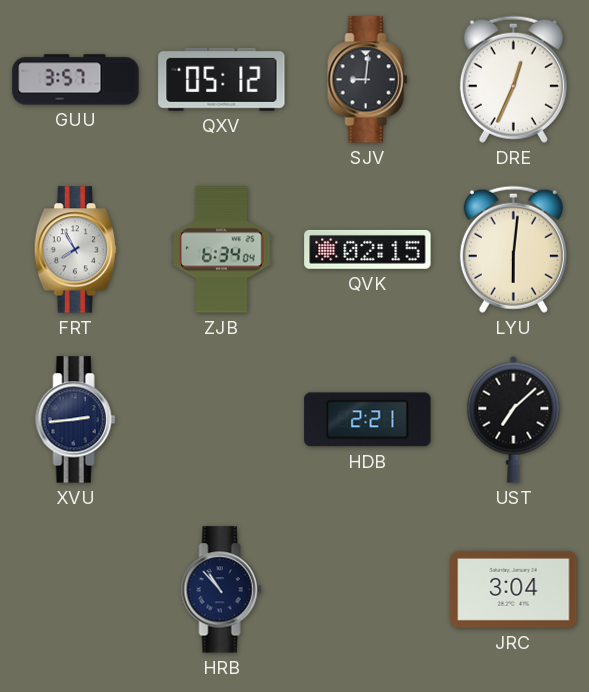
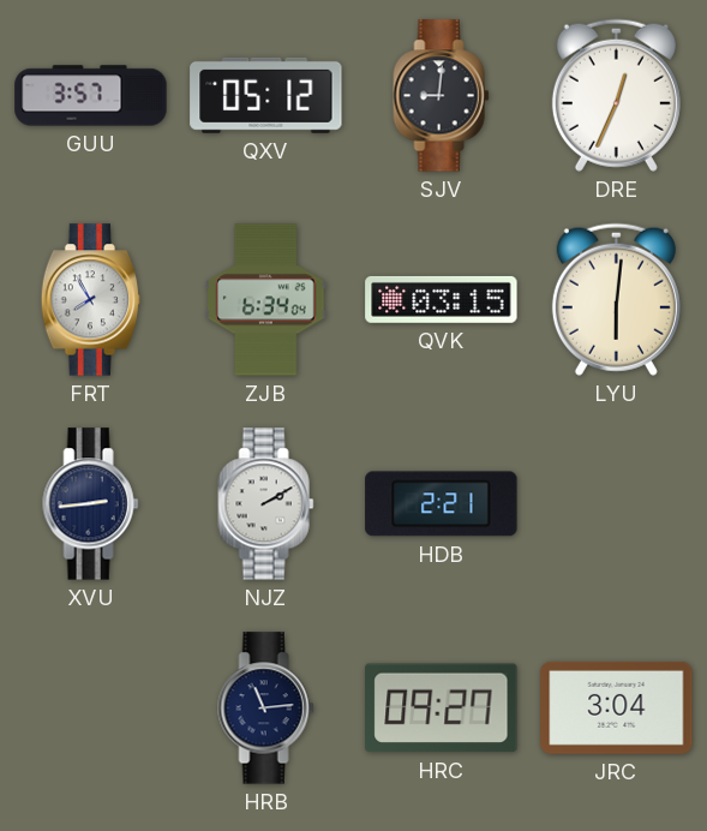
QVK: 02:15 -> 03:15
NJZ: none -> 2:10
UST: 7:08 -> none
HRB: 10:53 -> 11:14
HRC: none -> 09:27
